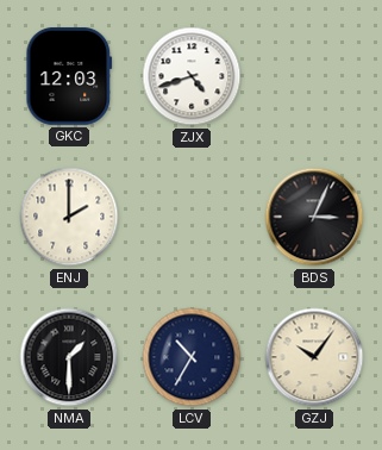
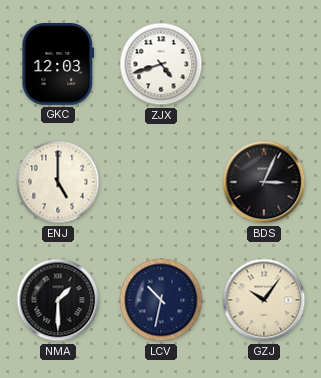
ENJ: 2:00 -> 5:00
LCV: 10:35 -> 10:32
